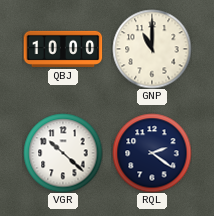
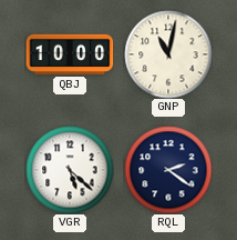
GNP: 11:00 -> 11:02
VGR: 10:22 -> 5:22
